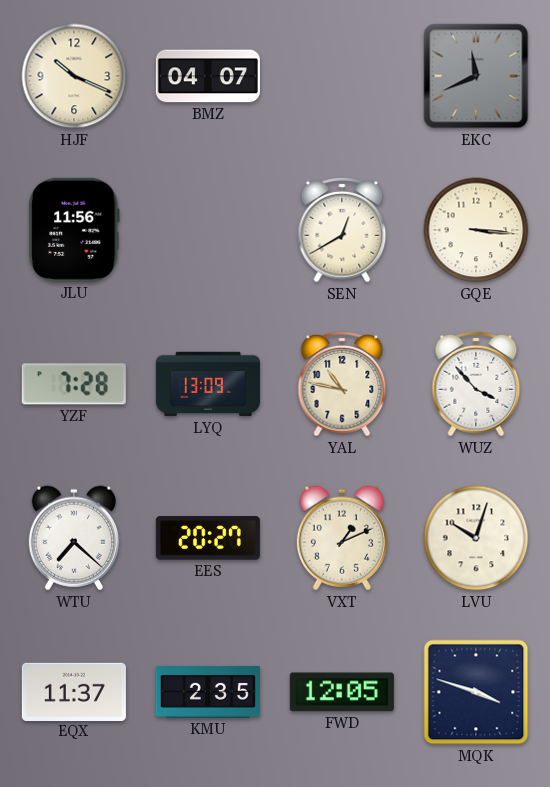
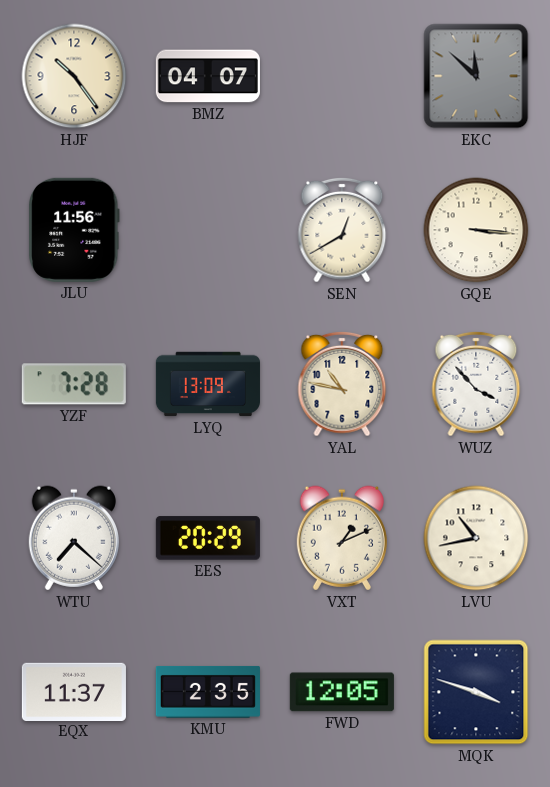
HJF: 10:19 -> 10:24
EKC: 11:41 -> 11:52
EES: 20:27 -> 20:29
LVU: 10:03 -> 10:43
